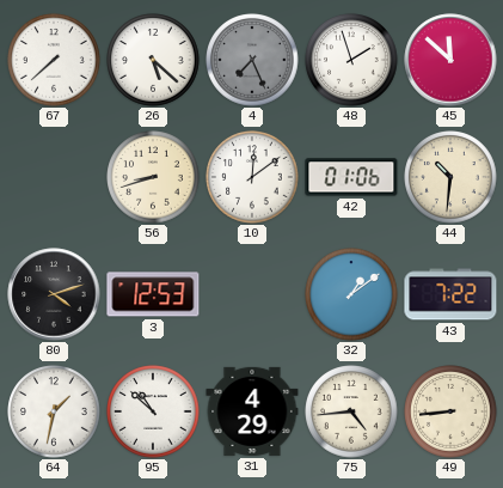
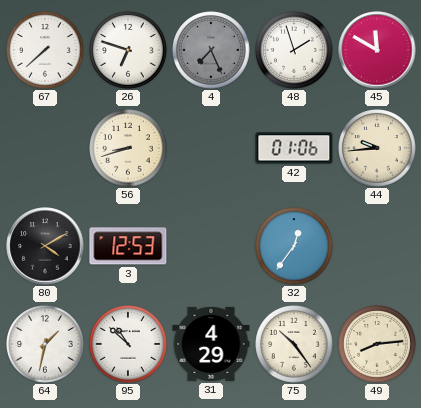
26: 5:22 -> 6:48
45: 11:52 -> 11:50
10: 12:09 -> none
44: 10:31 -> 9:44
80: 4:12 -> 4:10
32: 1:09 -> 12:36
43: 7:22 -> none
75: 4:44 -> 10:24
49: 8:44 -> 8:14
